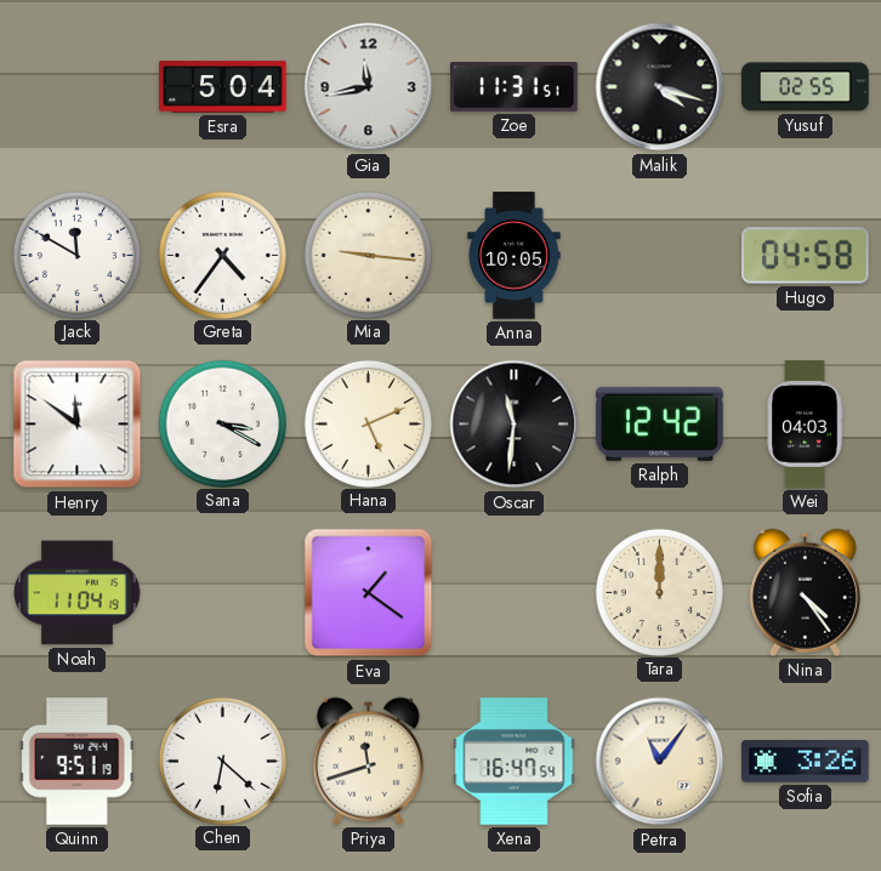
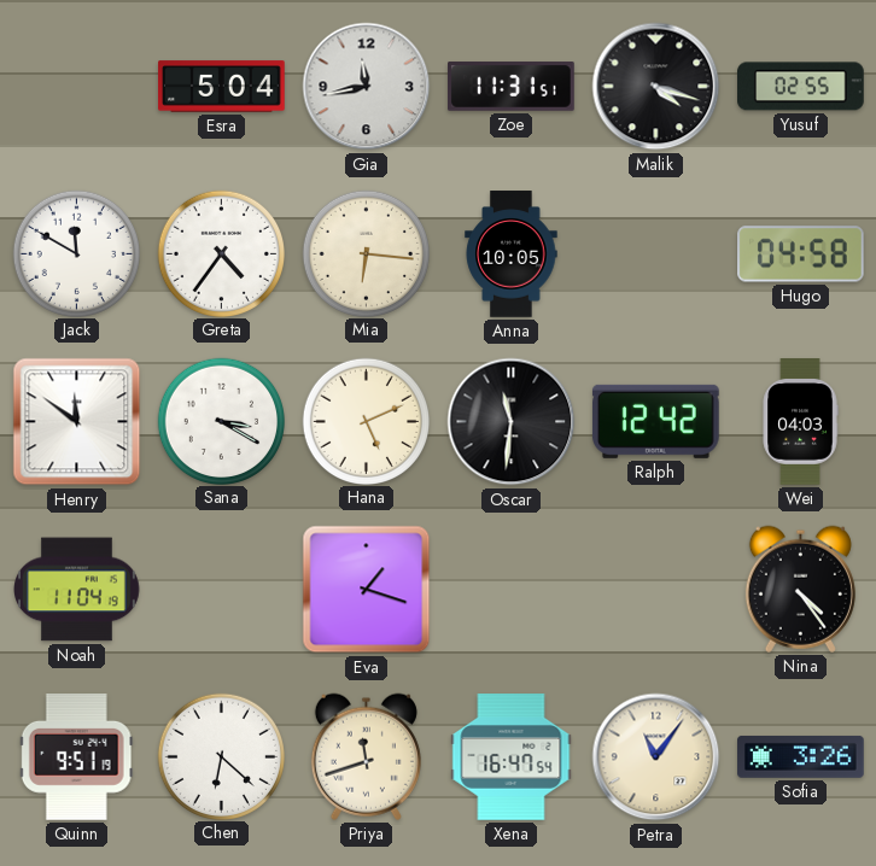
Mia: 9:16 -> 6:16
Eva: 1:21 -> 1:18
Tara: 12:00 -> none
